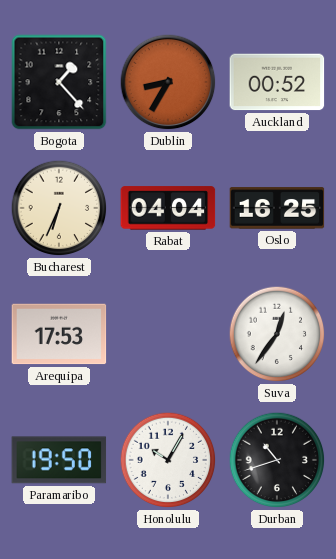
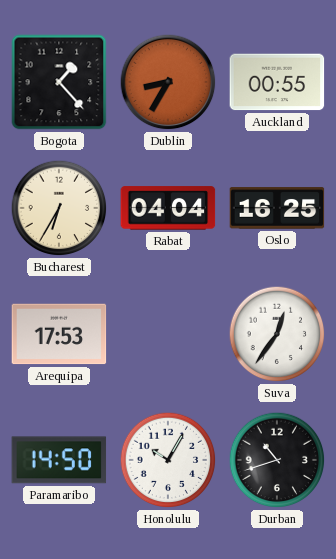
Auckland: 00:52 -> 00:55
Bucharest: 6:34 -> 6:35
Paramaribo: 19:50 -> 14:50
